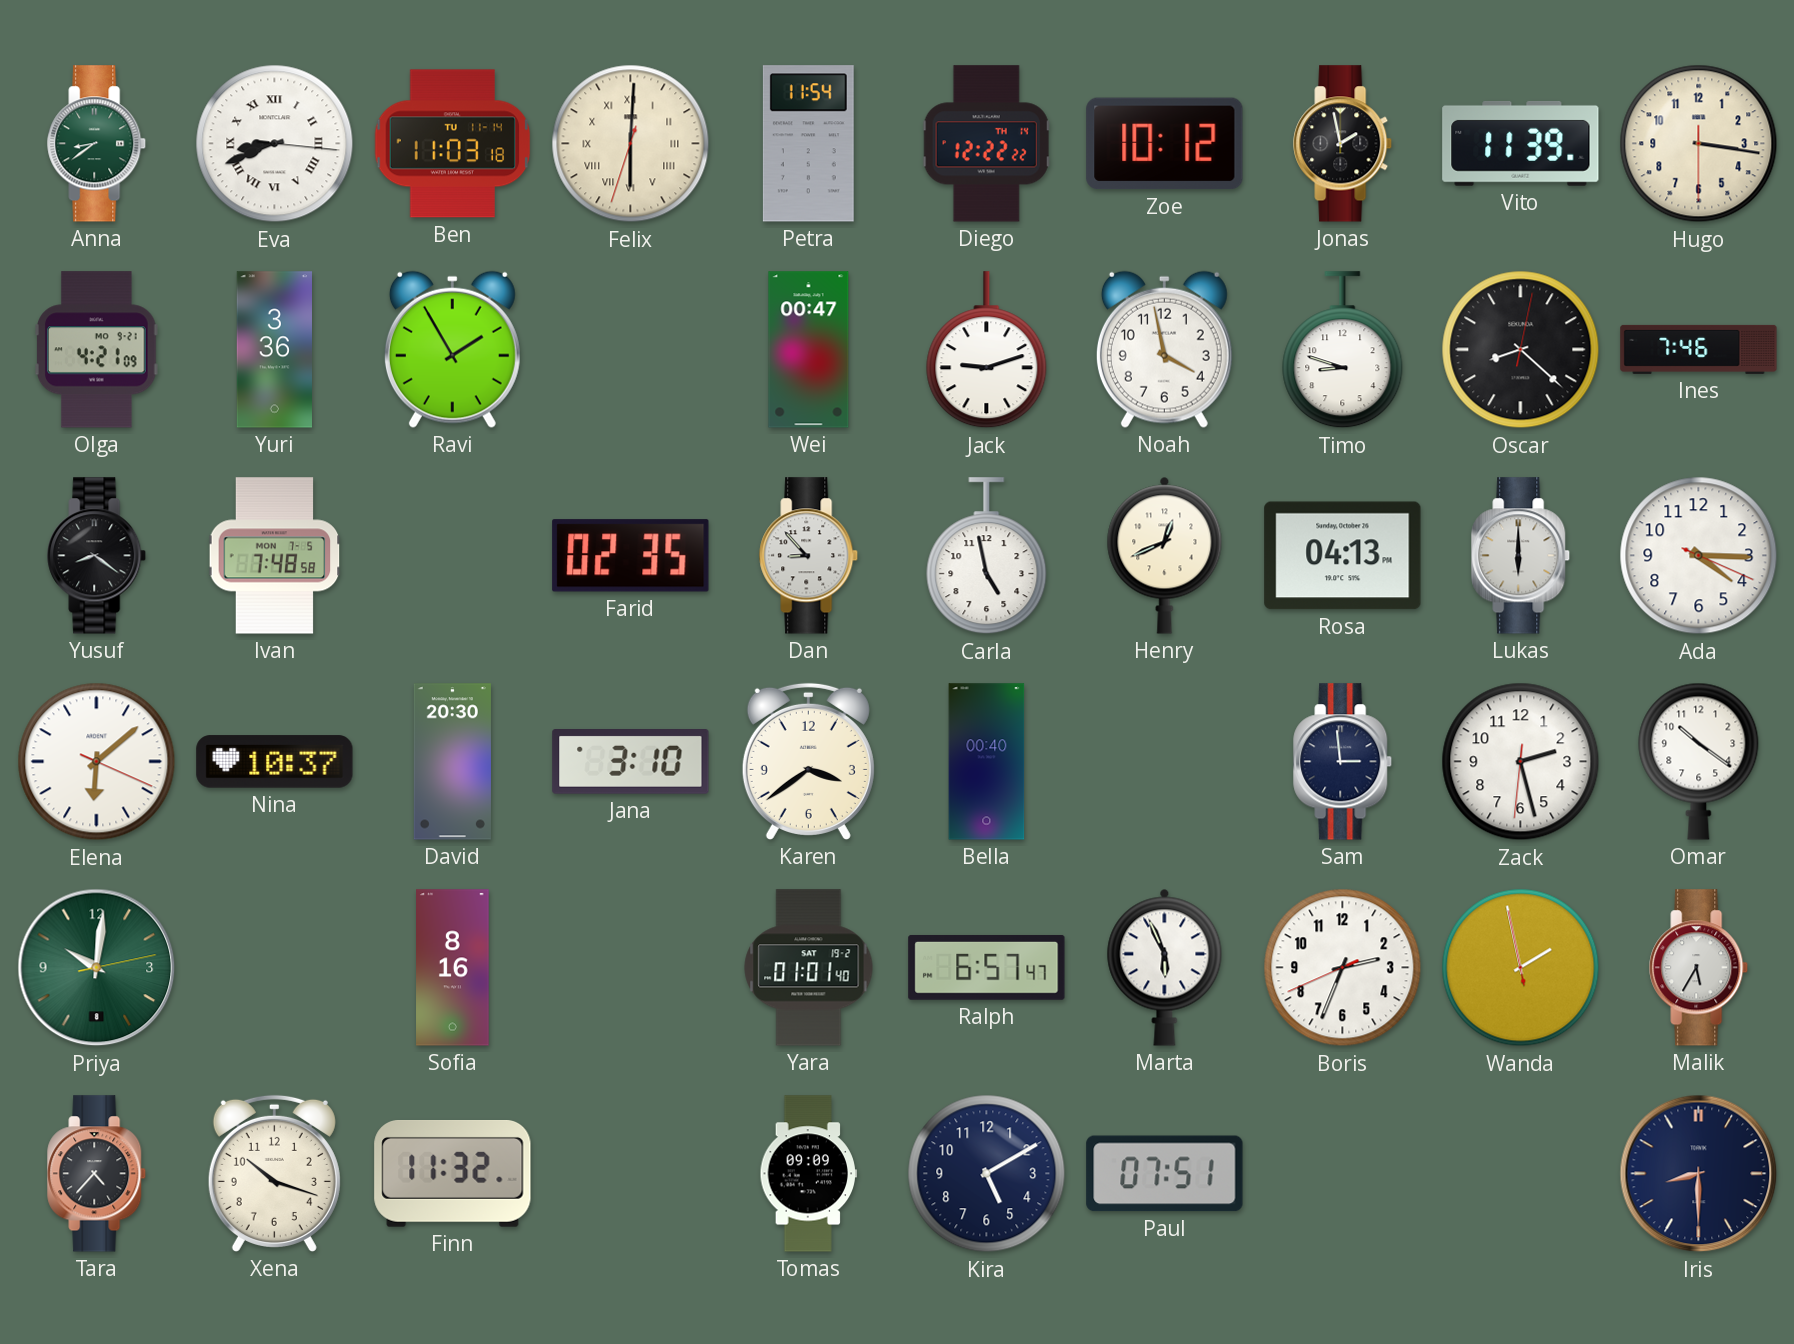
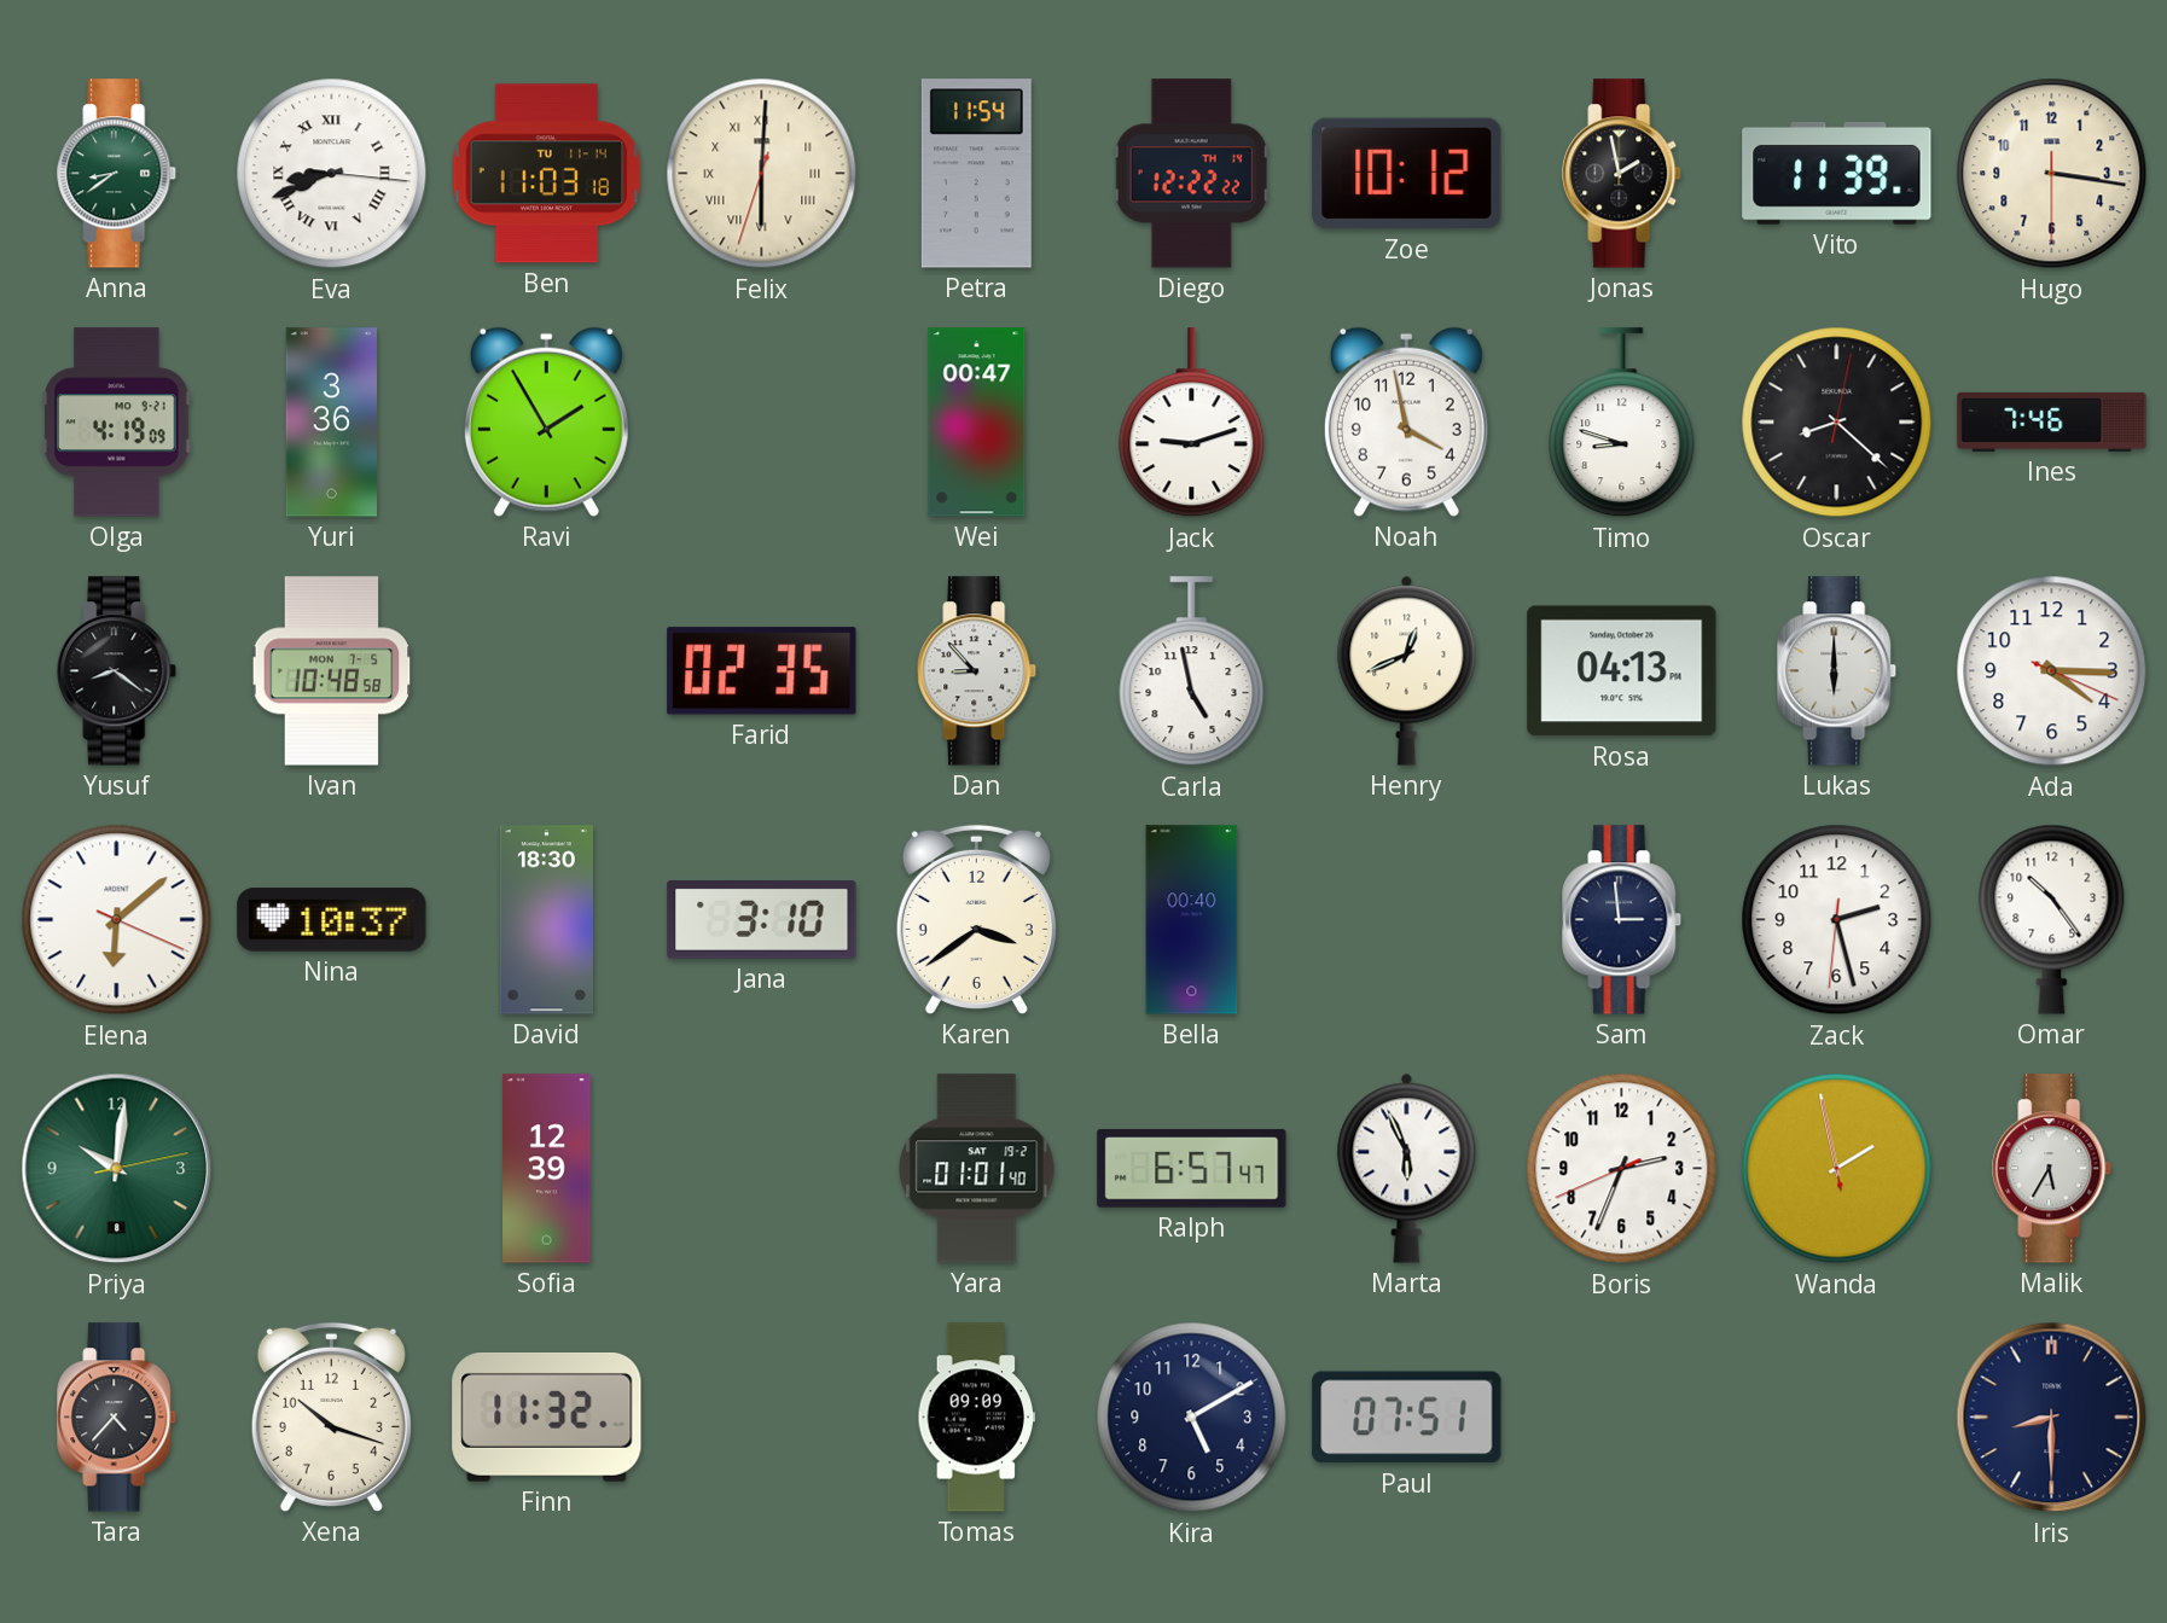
Olga: 4:21 -> 4:19
Ivan: 7:48 -> 10:48
David: 20:30 -> 18:30
Omar: 10:21 -> 10:24
Sofia: 8:16 -> 12:39
